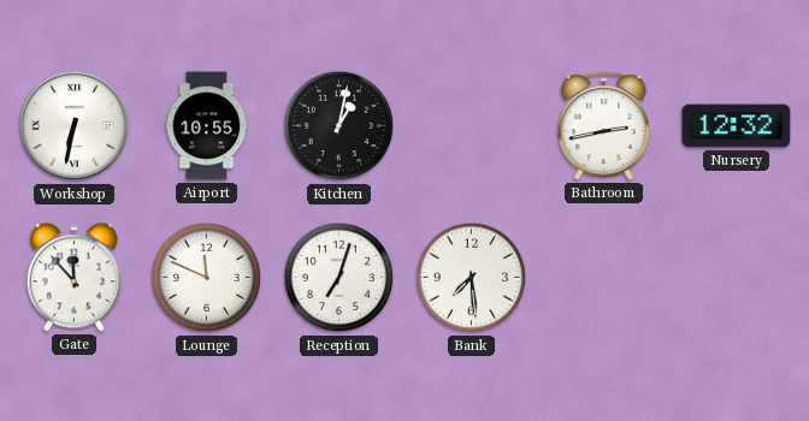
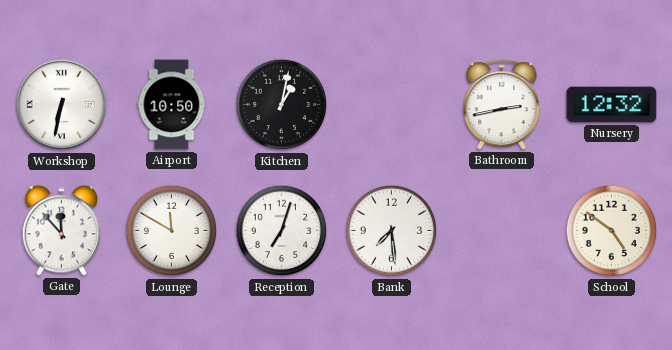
Airport: 10:55 -> 10:50
Lounge: 11:49 -> 11:50
School: none -> 4:51
